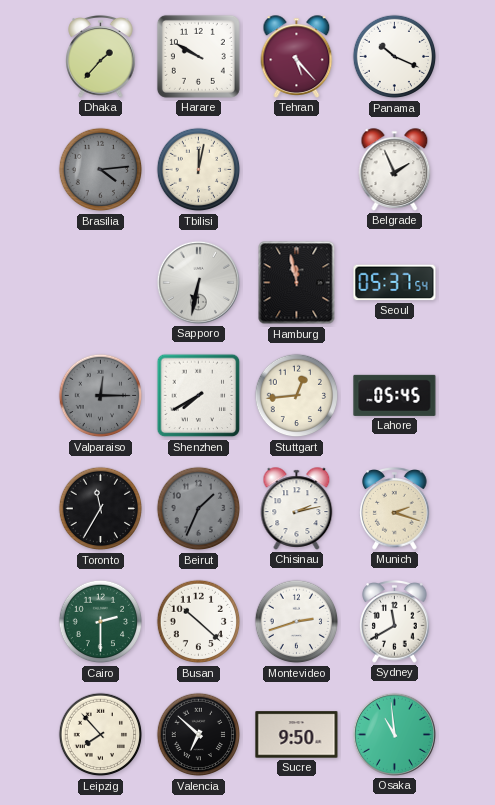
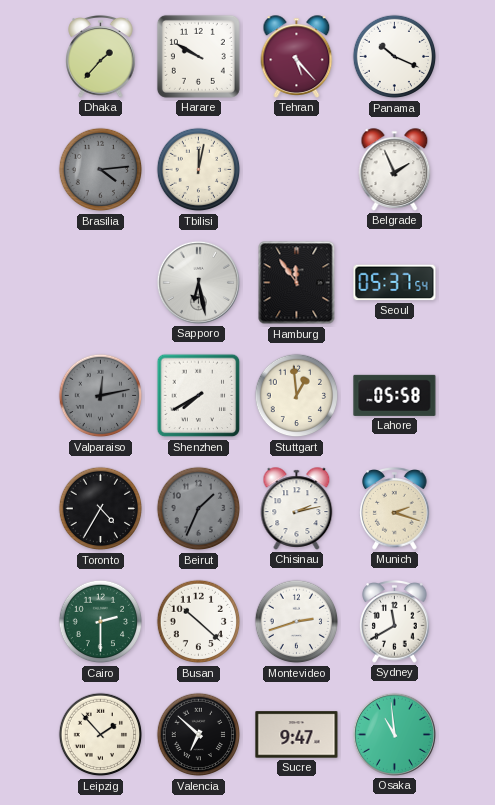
Sapporo: 6:32 -> 6:28
Hamburg: 11:58 -> 11:54
Valparaiso: 12:15 -> 12:13
Stuttgart: 12:44 -> 12:59
Lahore: 05:45 -> 05:58
Toronto: 11:35 -> 4:35
Leipzig: 7:53 -> 1:53
Sucre: 9:50 -> 9:47
